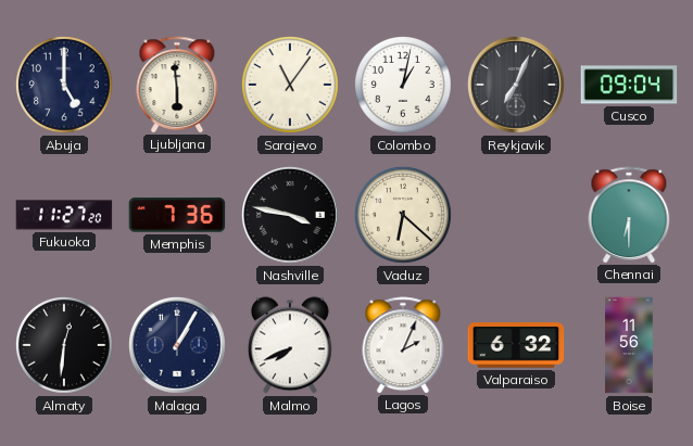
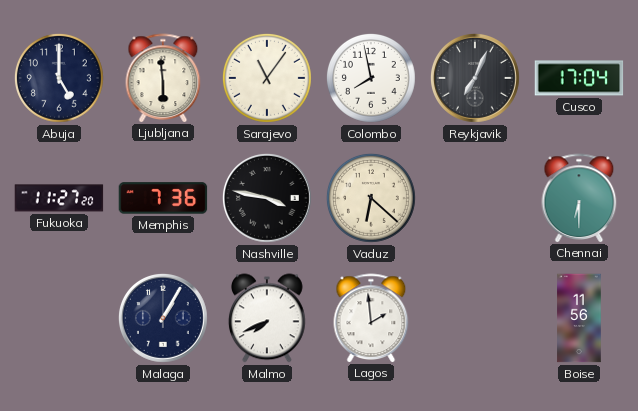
Colombo: 1:02 -> 7:58
Cusco: 09:04 -> 17:04
Almaty: 12:31 -> none
Lagos: 2:04 -> 1:59
Valparaiso: 6:32 -> none
